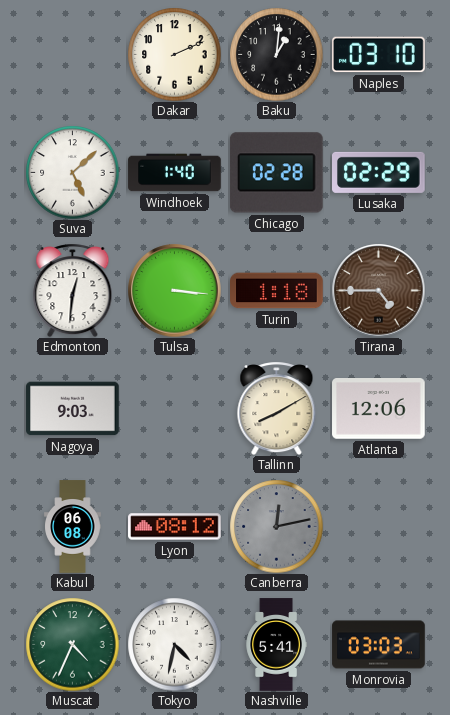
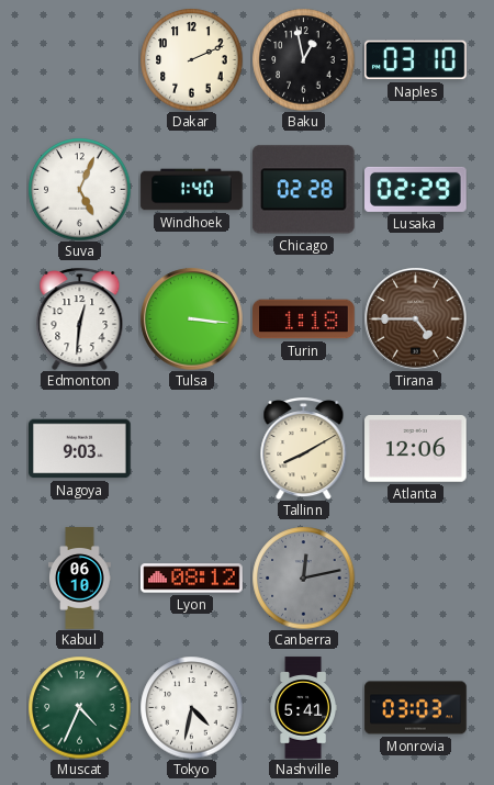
Baku: 1:01 -> 12:58
Suva: 5:08 -> 5:04
Kabul: 06:08 -> 06:10
